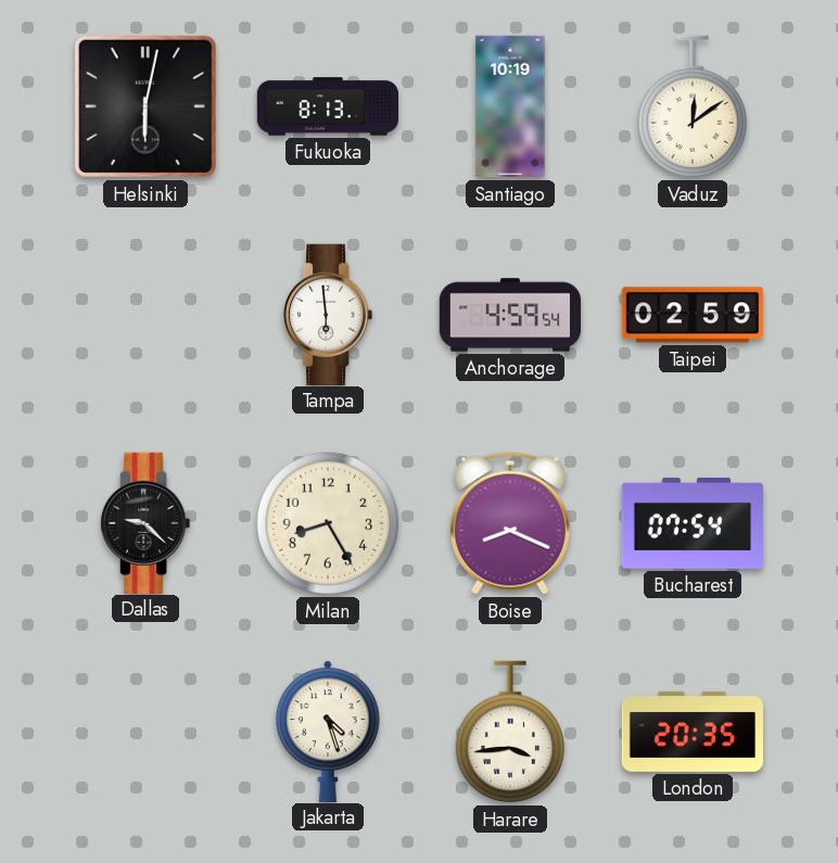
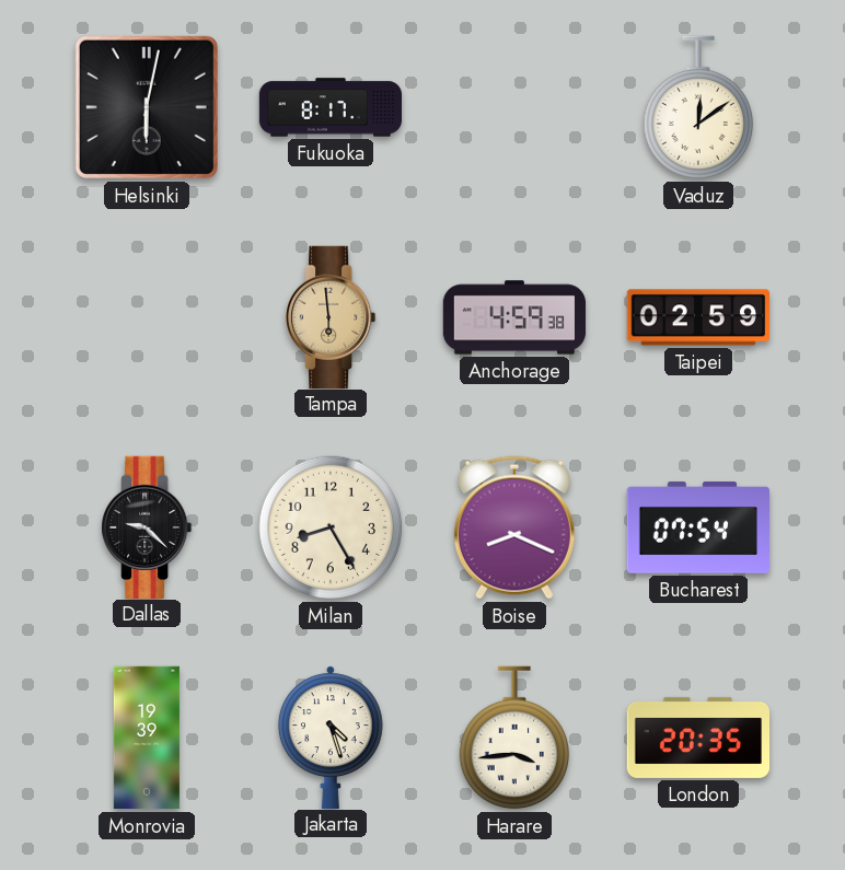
Fukuoka: 8:13 -> 8:17
Santiago: 10:19 -> none
Tampa dial: white -> champagne
Anchorage: 4:59:54 -> 4:59:38
Monrovia: none -> 19:39
